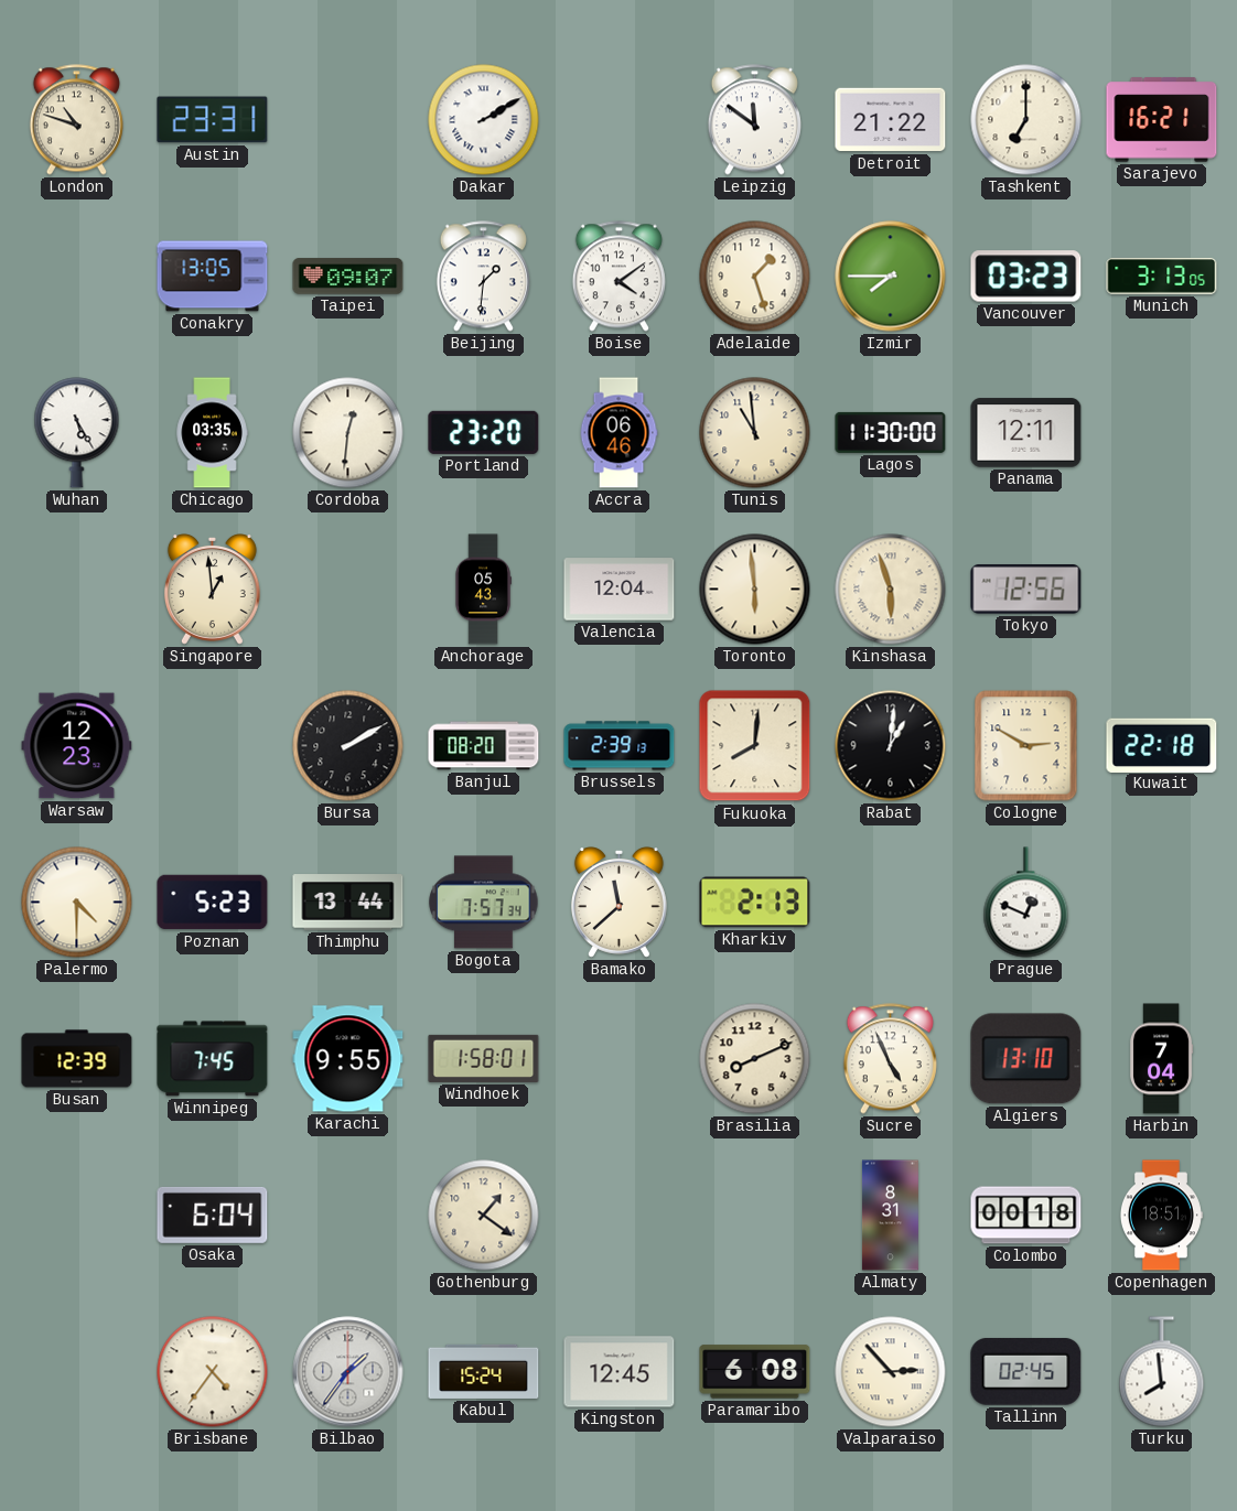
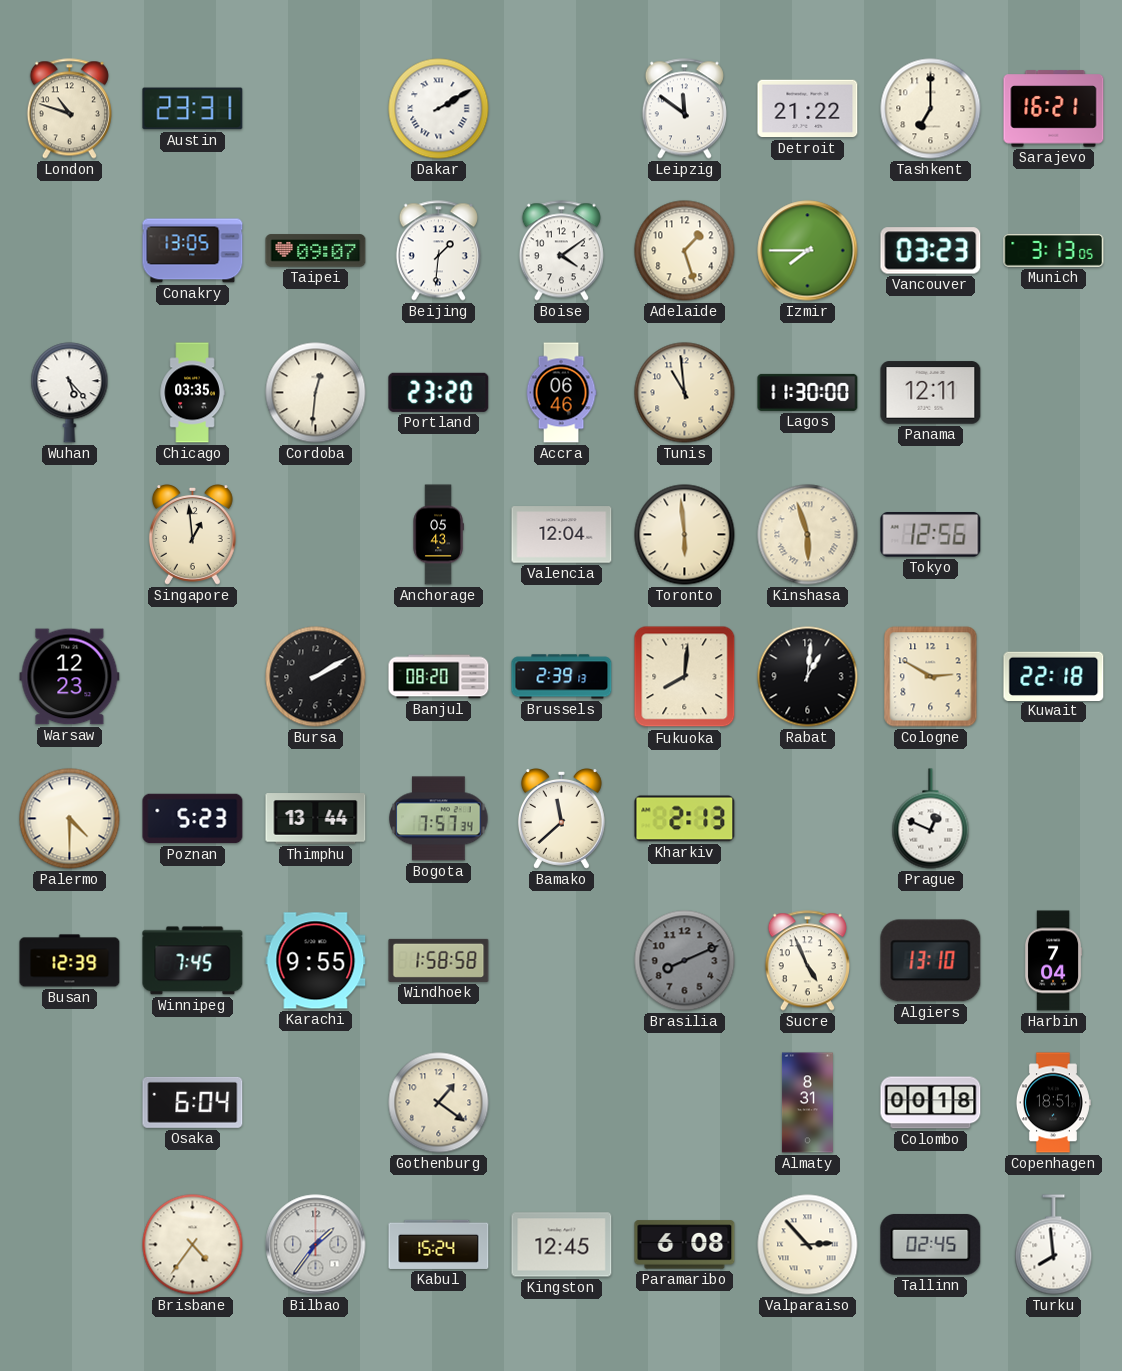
Wuhan: 5:25 -> 5:23
Windhoek: 1:58:01 -> 1:58:58
Brasilia dial: cream -> grey
